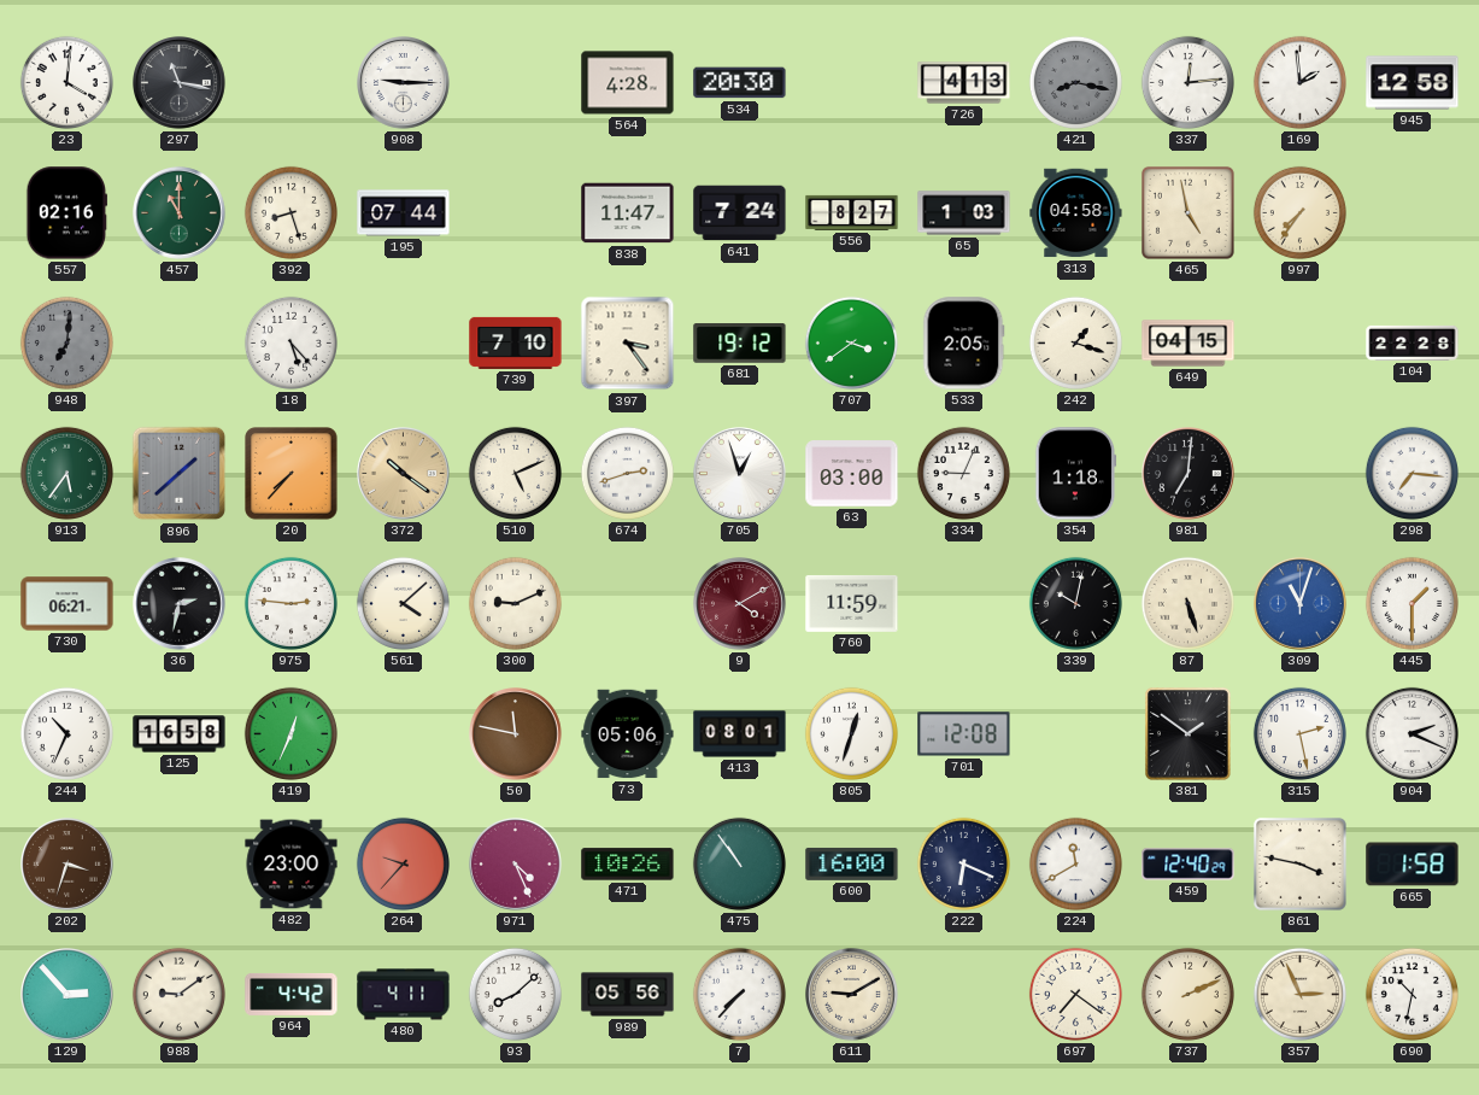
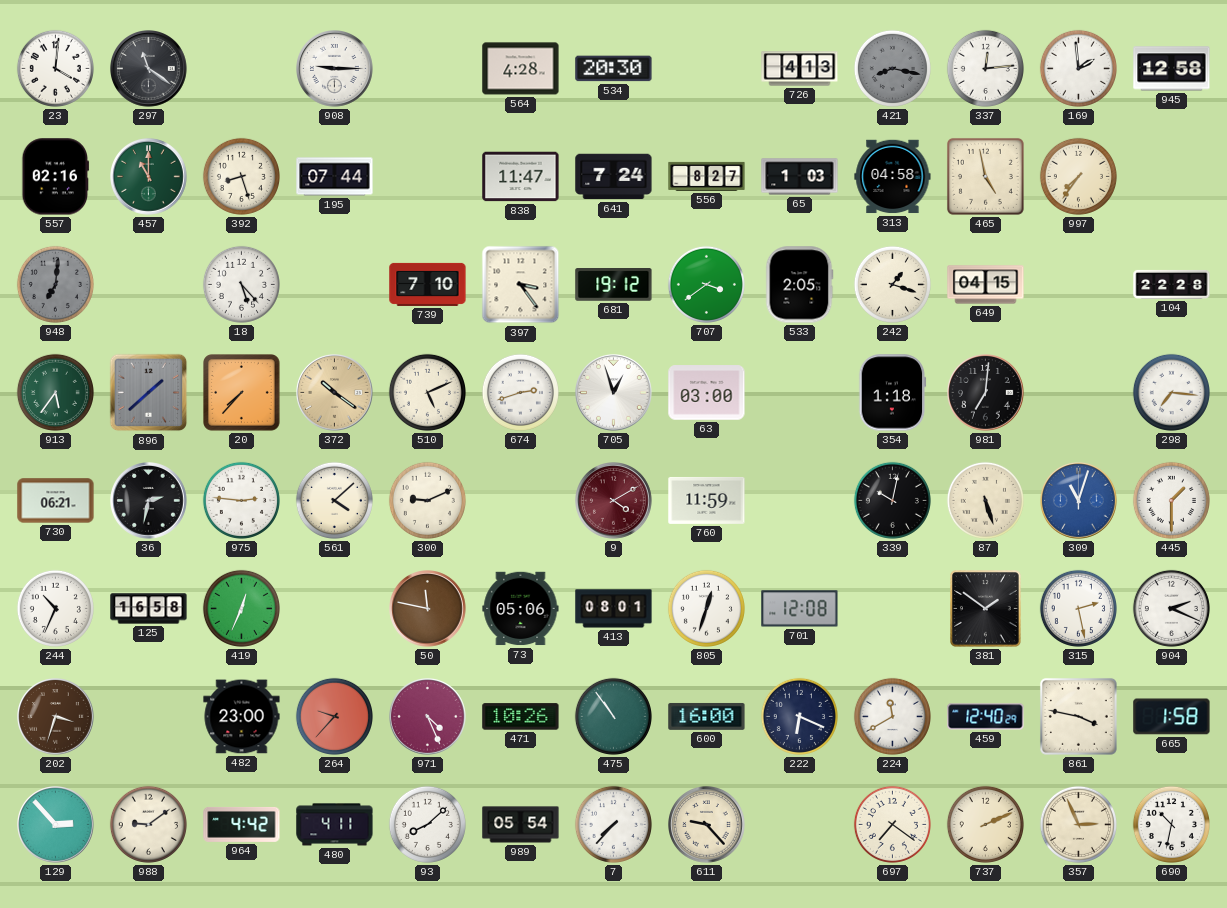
297: 11:17 -> 11:21
334: 9:04 -> none
989: 05:56 -> 05:54
611: 9:10 -> 9:23
